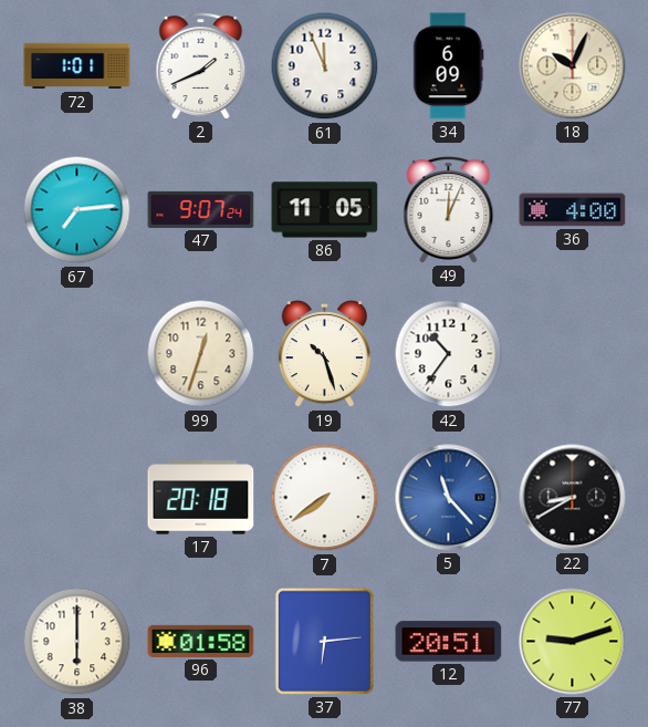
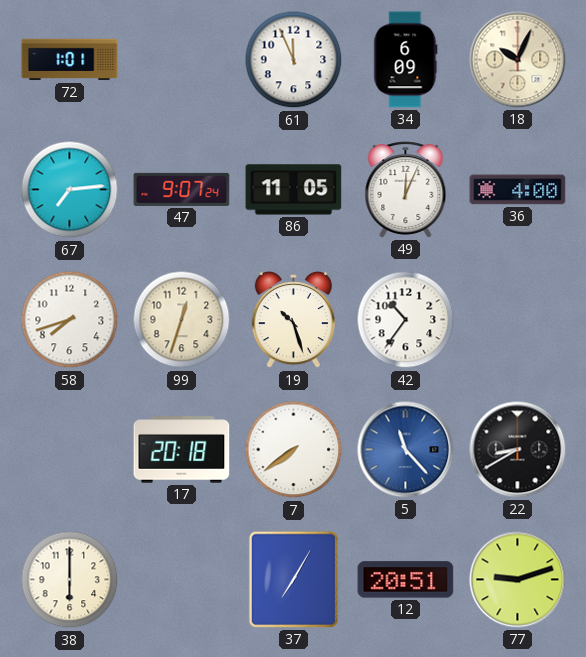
2: 1:41 -> none
58: none -> 7:42
96: 01:58 -> none
37: 6:14 -> 7:05
